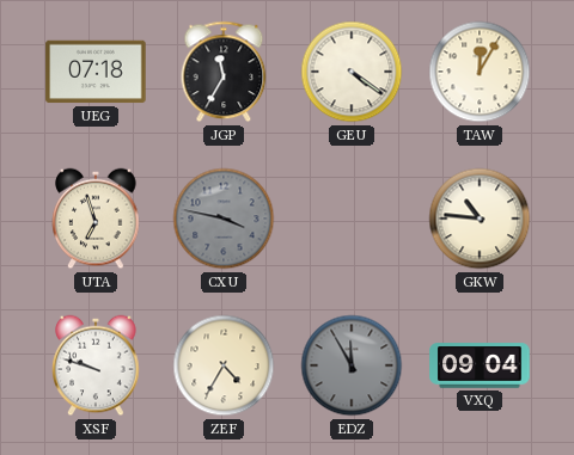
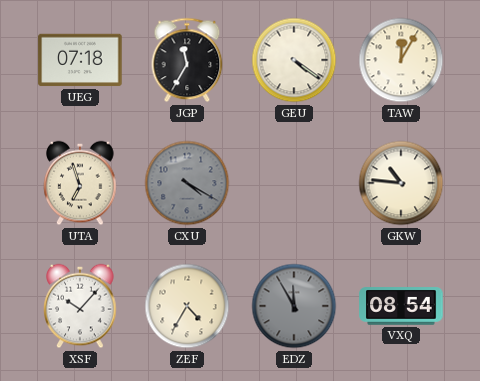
CXU: 3:47 -> 4:20
XSF: 9:48 -> 10:07
VXQ: 09:04 -> 08:54
